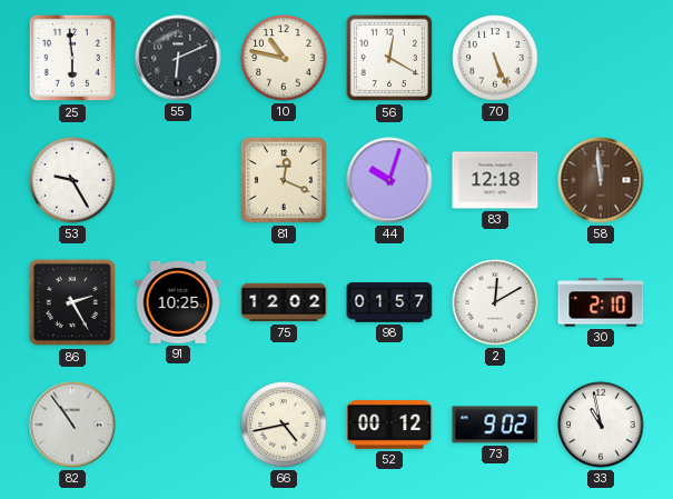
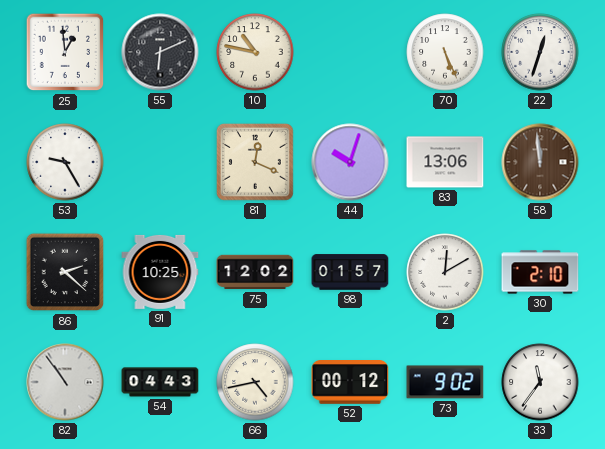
25: 5:59 -> 12:59
56: 12:20 -> none
22: none -> 12:33
83: 12:18 -> 13:06
86: 2:25 -> 2:22
54: none -> 04:43
33: 10:58 -> 11:36
